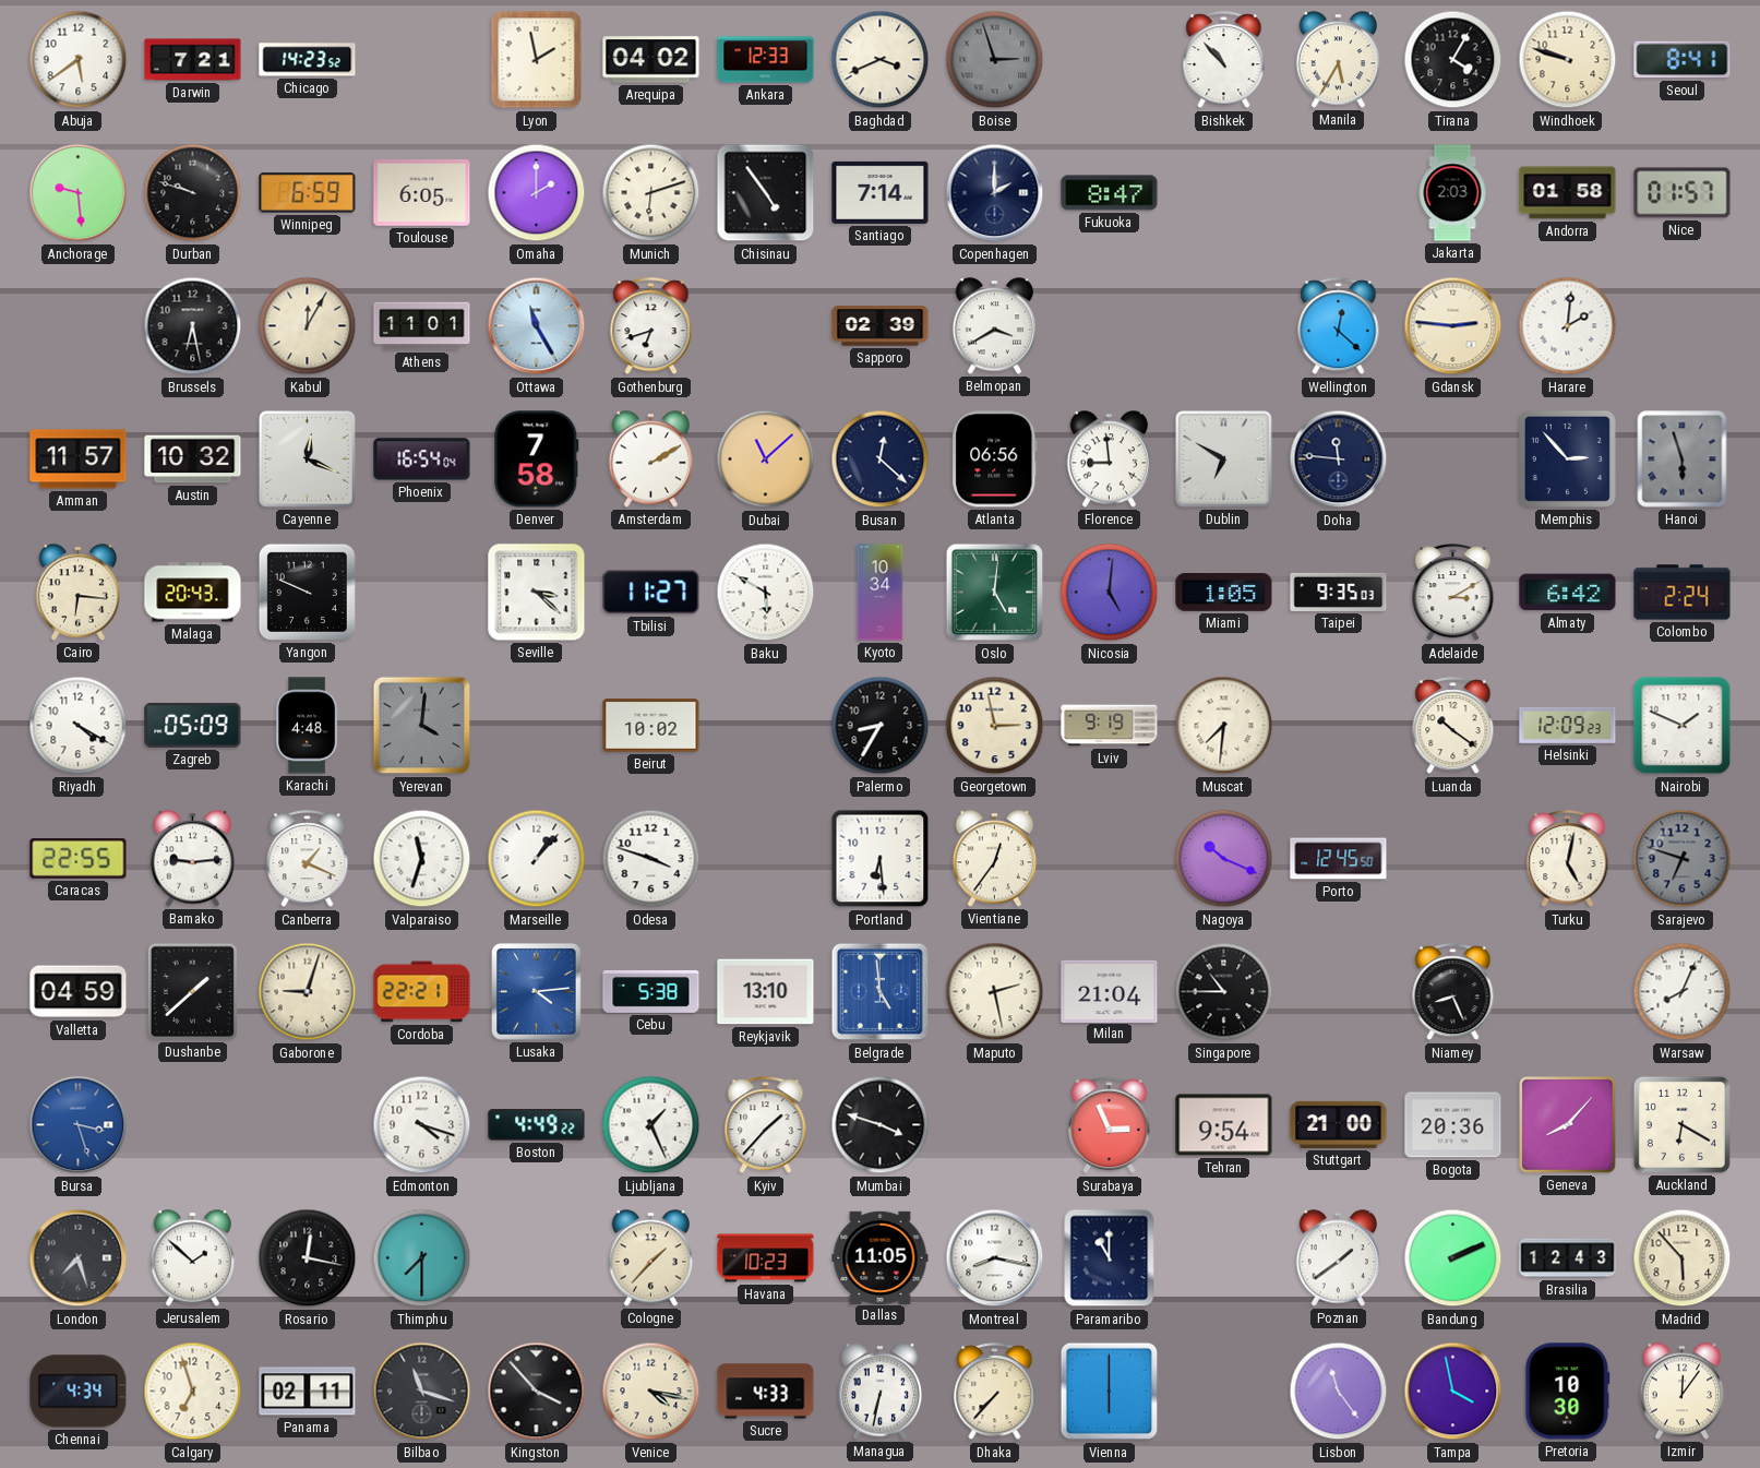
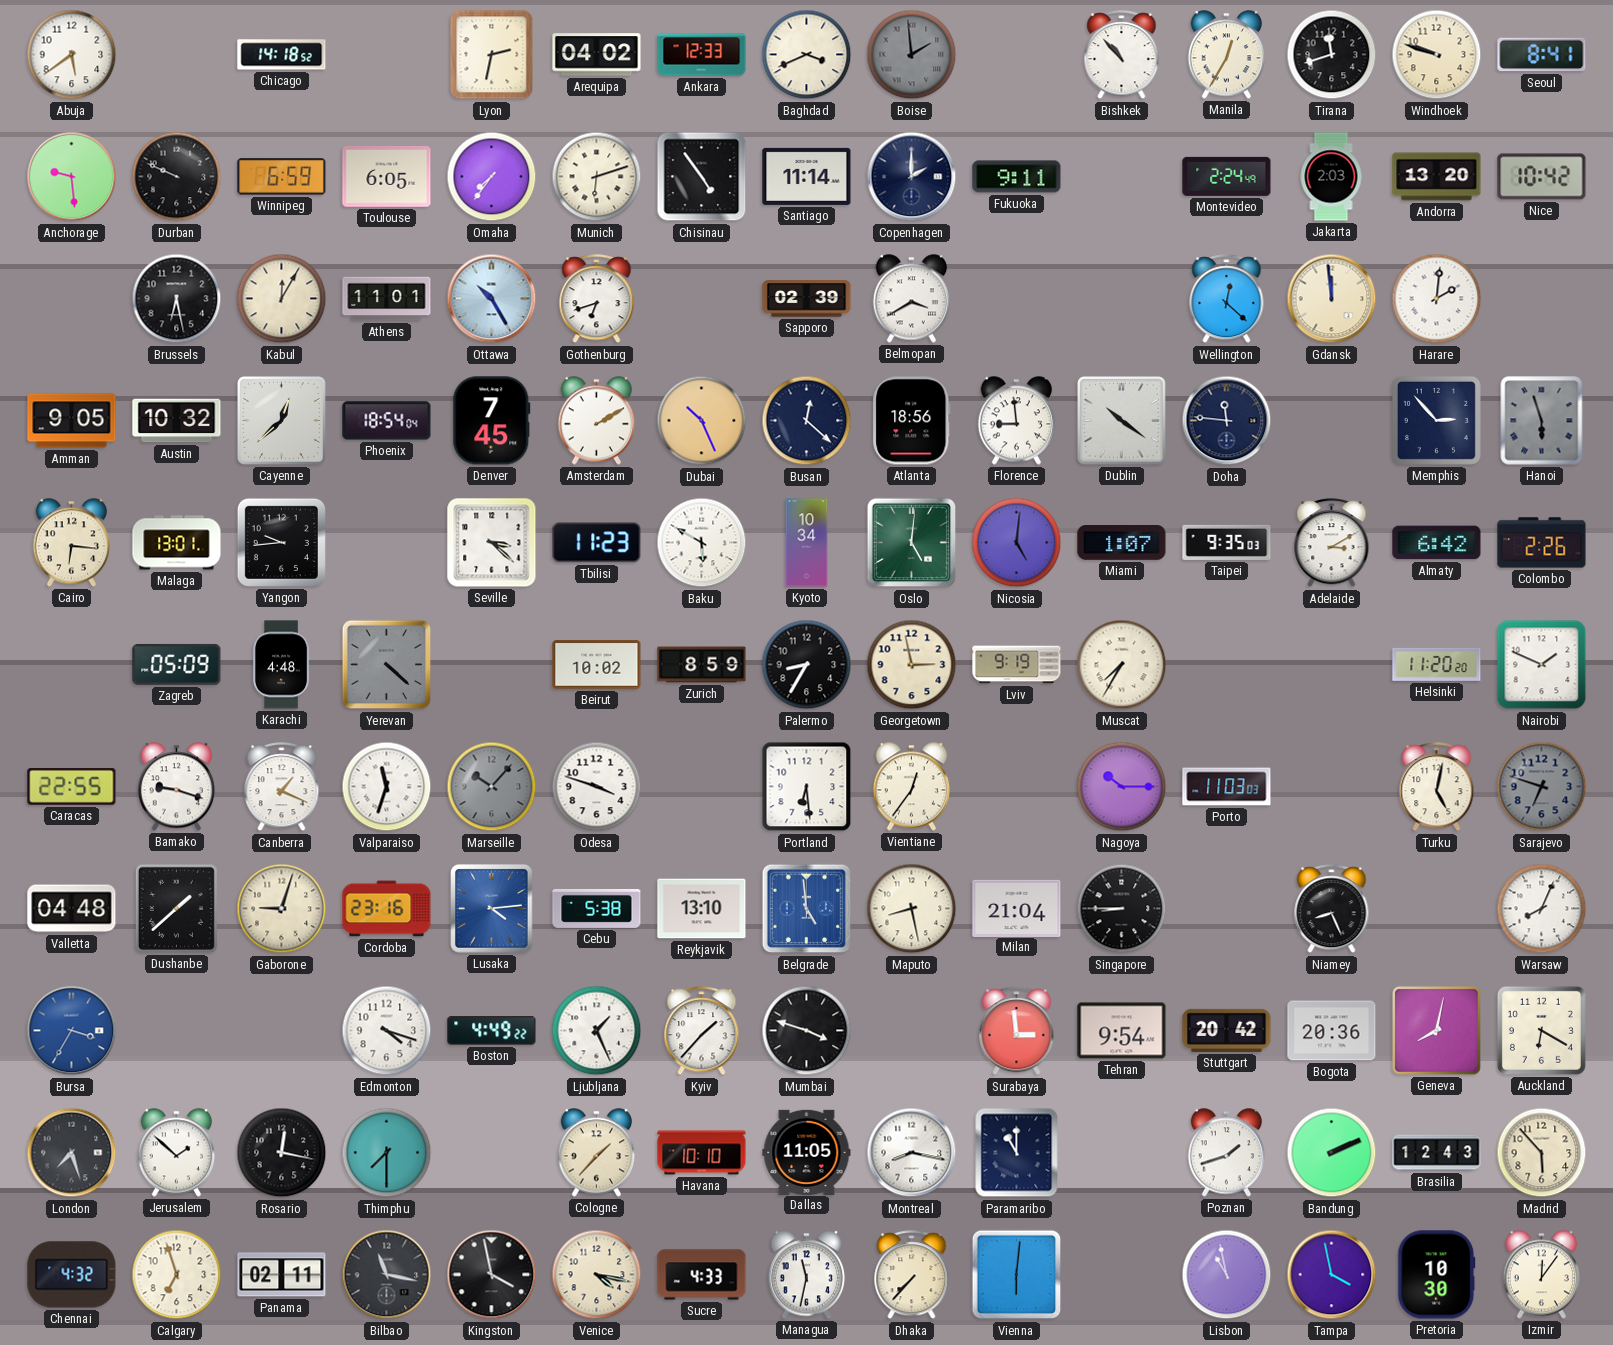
Darwin: 7:21 -> none
Chicago: 14:23 -> 14:18
Lyon: 1:58 -> 2:32
Boise: 2:57 -> 1:59
Manila: 5:35 -> 12:35
Tirana: 4:05 -> 11:42
Durban: 9:48 -> 9:49
Omaha: 2:00 -> 7:36
Santiago: 7:14 -> 11:14
Fukuoka: 8:47 -> 9:11
Montevideo: none -> 2:24
Andorra: 01:58 -> 13:20
Nice: 01:57 -> 10:42
Ottawa: 11:25 -> 10:25
Gdansk: 2:46 -> 11:59
Amman: 11:57 -> 9:05
Cayenne: 12:19 -> 12:38
Phoenix: 16:54 -> 18:54
Denver: 7:58 -> 7:45
Dubai: 11:08 -> 10:26
Atlanta: 06:56 -> 18:56
Dublin: 6:50 -> 10:21
Malaga: 20:43 -> 13:01
Yangon: 9:49 -> 9:44
Tbilisi: 11:27 -> 11:23
Miami: 1:05 -> 1:07
Colombo: 2:24 -> 2:26
Riyadh: 4:20 -> none
Yerevan: 4:01 -> 4:22
Zurich: none -> 8:59
Muscat: 7:31 -> 7:35
Luanda: 10:21 -> none
Helsinki: 12:09 -> 11:20
Bamako: 9:14 -> 9:18
Marseille: 1:07 -> 10:07
Marseille dial: white -> grey
Nagoya: 10:19 -> 10:15
Porto: 12:45 -> 11:03
Valletta: 04:59 -> 04:48
Cordoba: 22:21 -> 23:16
Maputo: 2:28 -> 8:28
Singapore: 10:45 -> 8:45
Bursa: 3:27 -> 3:35
Surabaya: 2:56 -> 2:59
Stuttgart: 21:00 -> 20:42
Geneva: 8:07 -> 8:02
Havana: 10:23 -> 10:10
Poznan: 1:39 -> 1:42
Chennai: 4:34 -> 4:32
Bilbao: 11:18 -> 11:17
Kingston: 3:53 -> 3:58
Managua: 6:32 -> 11:32
Vienna: 6:00 -> 6:01
Lisbon: 11:24 -> 10:58
